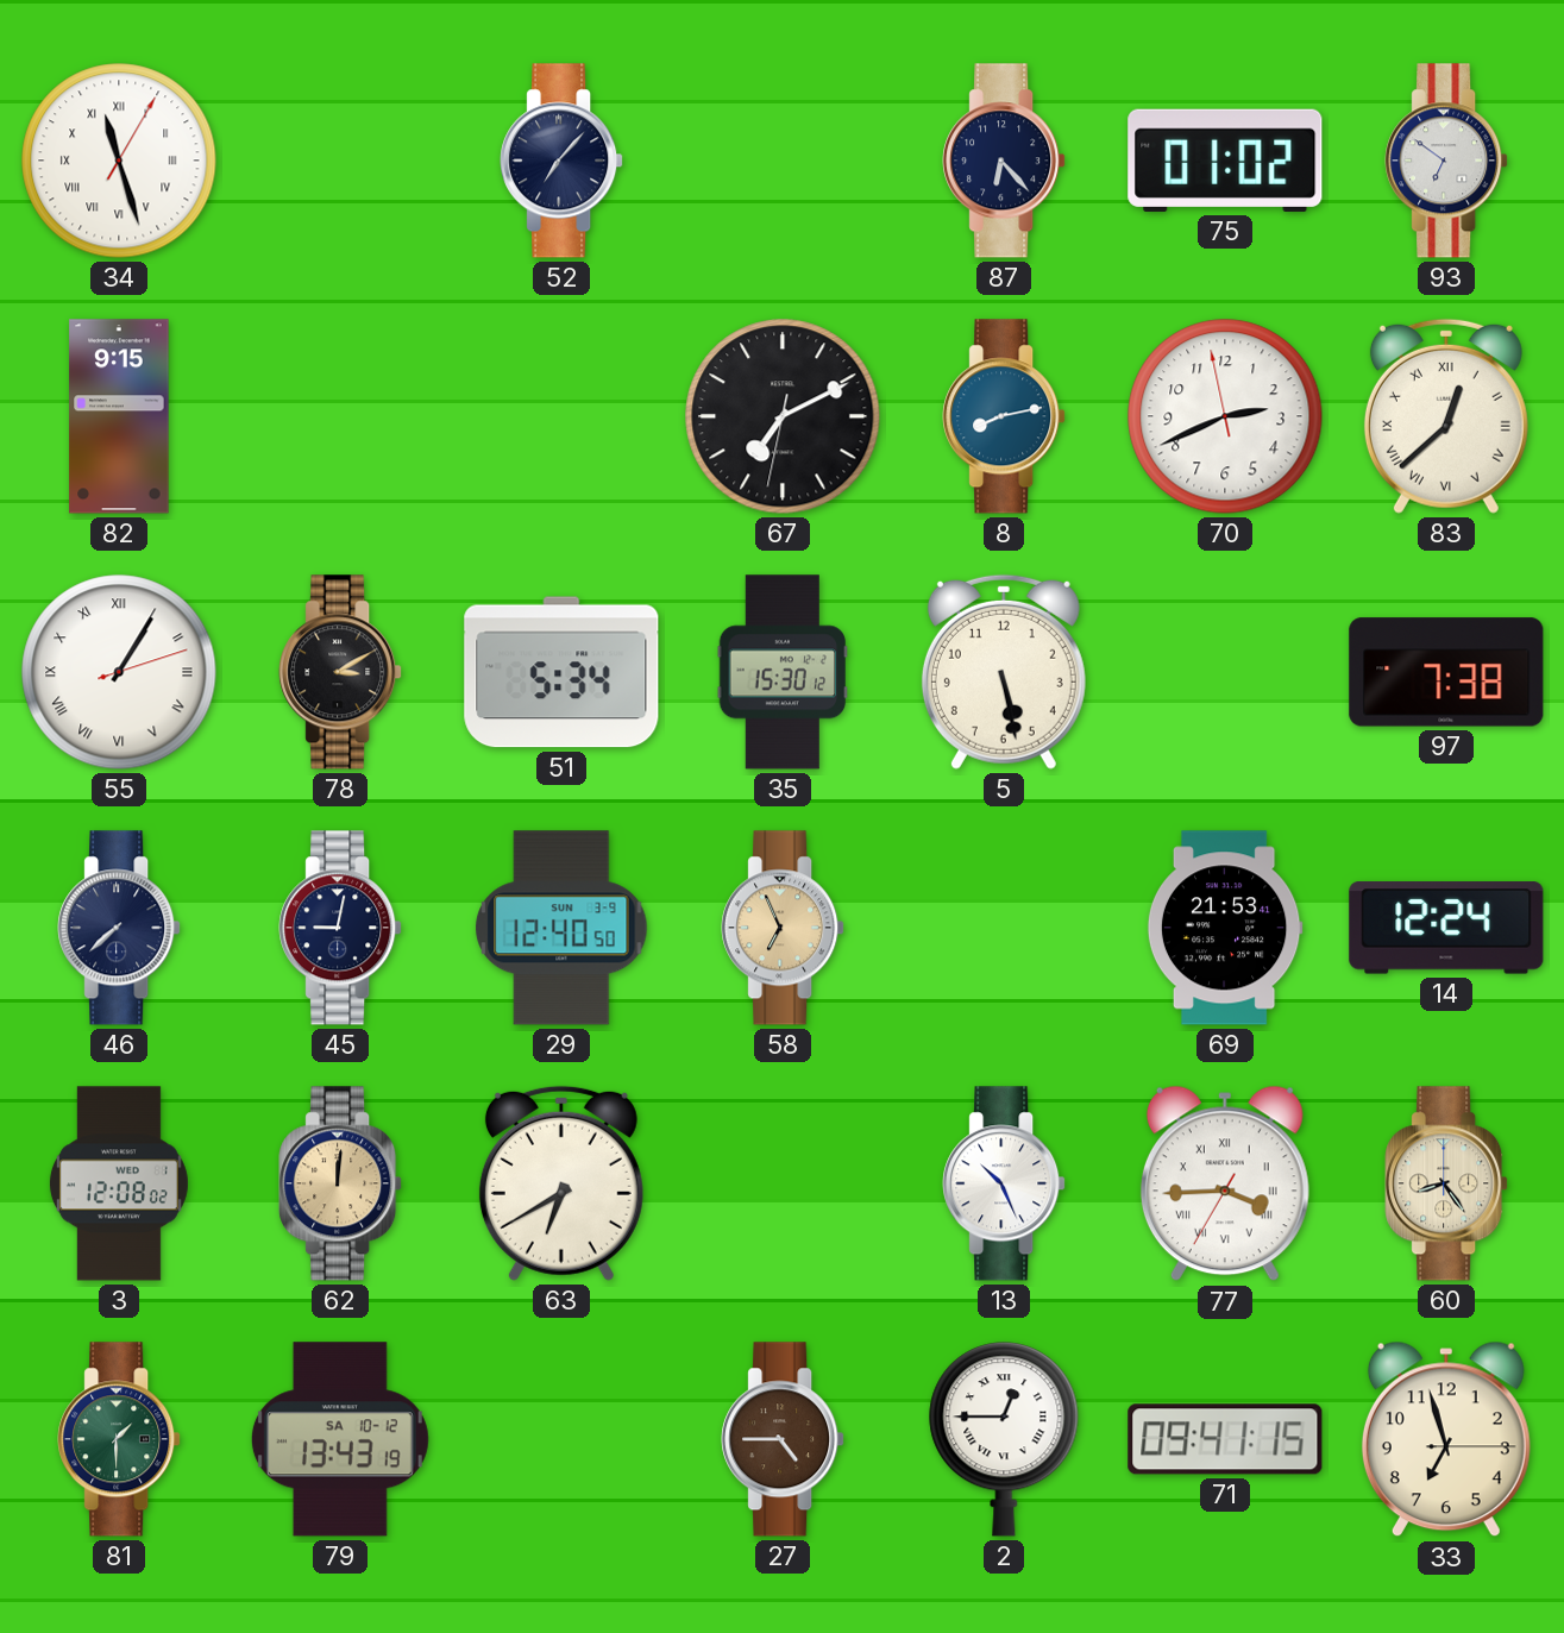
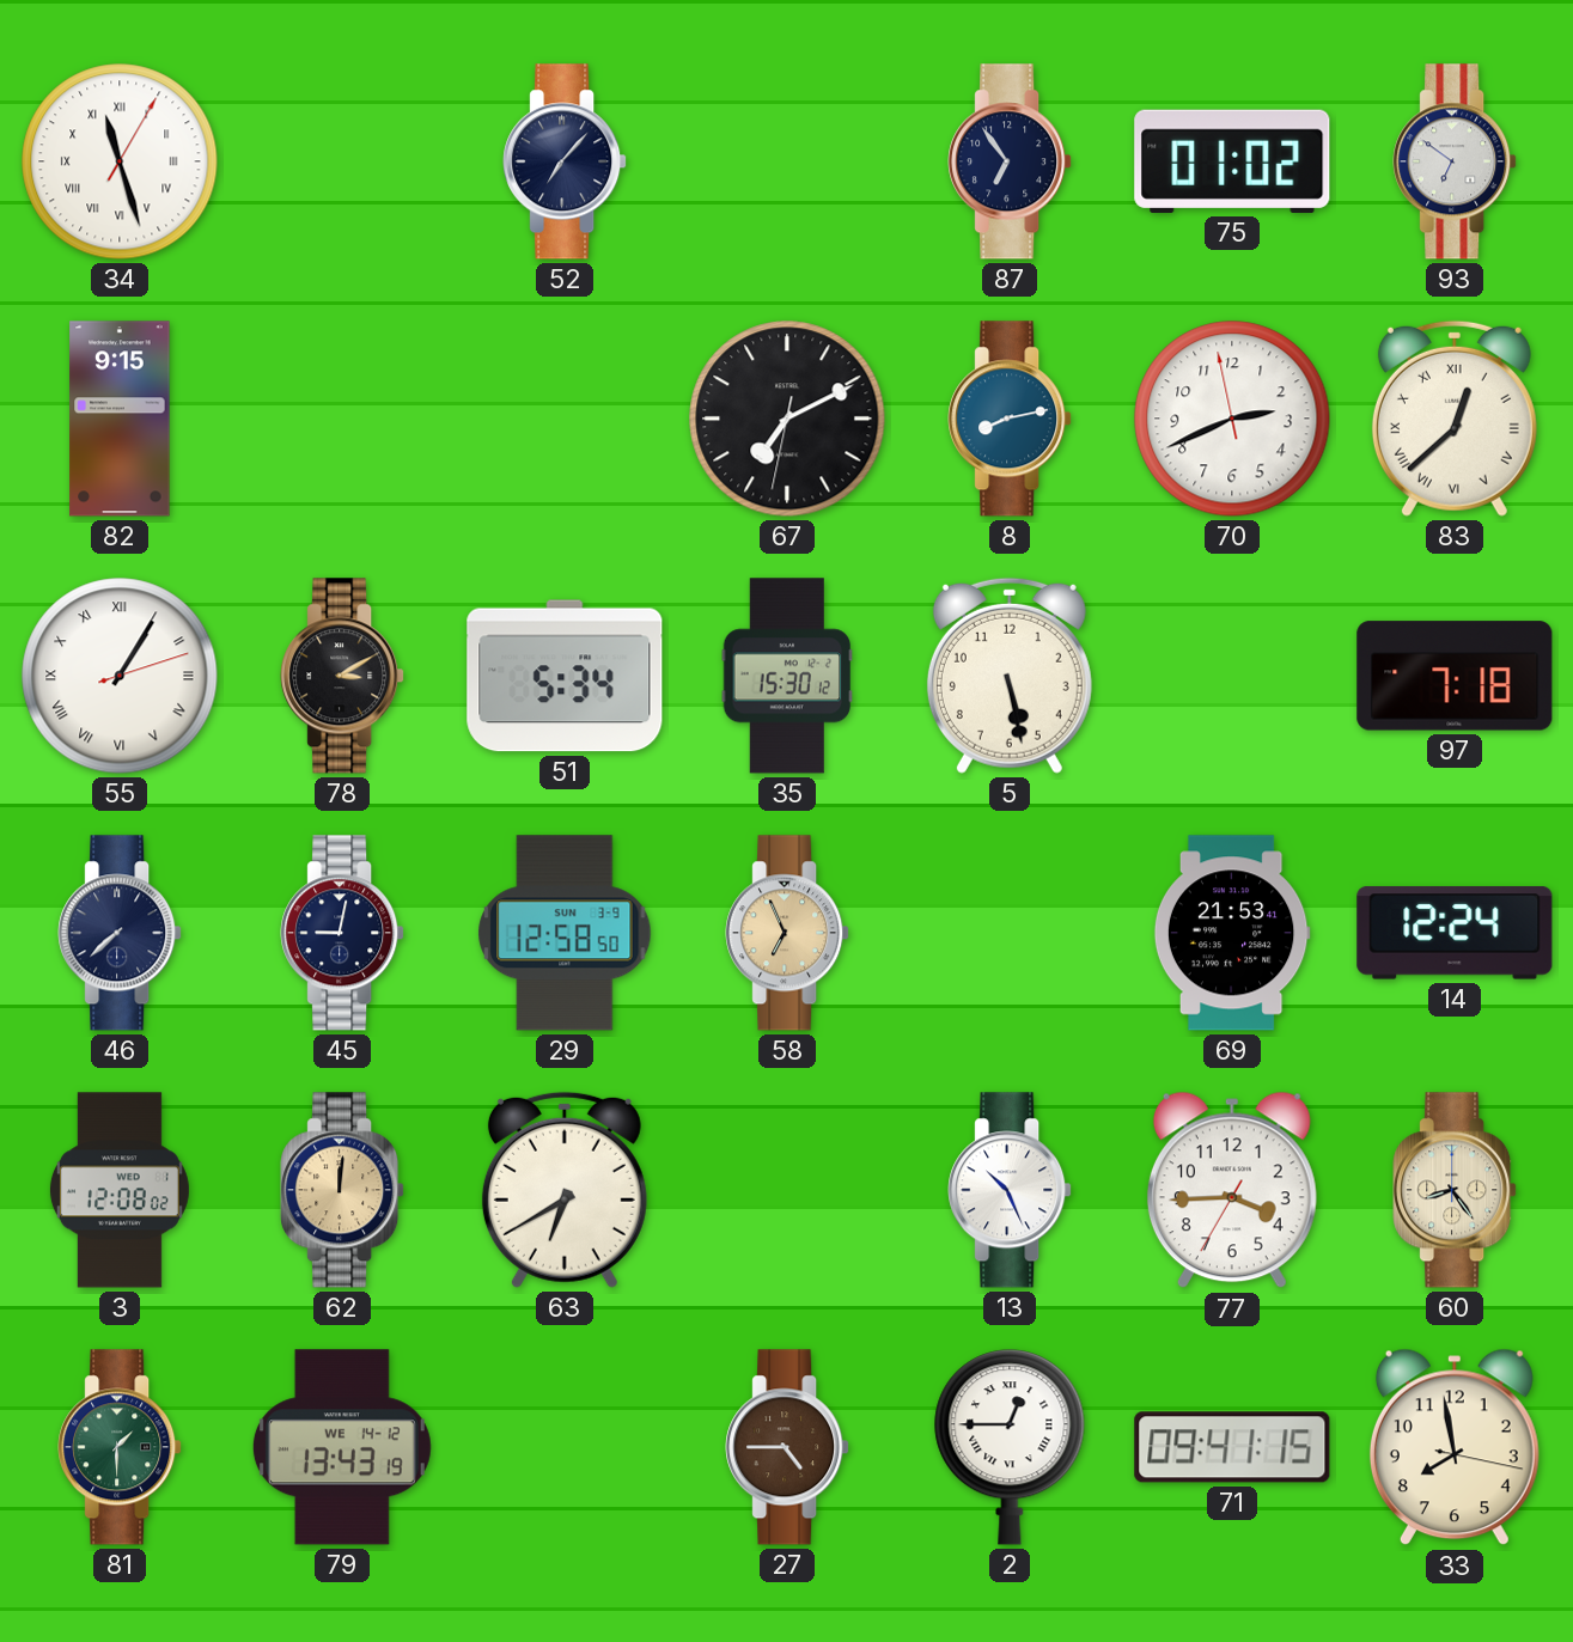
87: 6:23 -> 6:54
97: 7:38 -> 7:18
29: 12:40 -> 12:58
77 numerals: Roman -> Arabic
79 date: SA 10-12 -> WE 14-12
33: 6:57 -> 7:58
